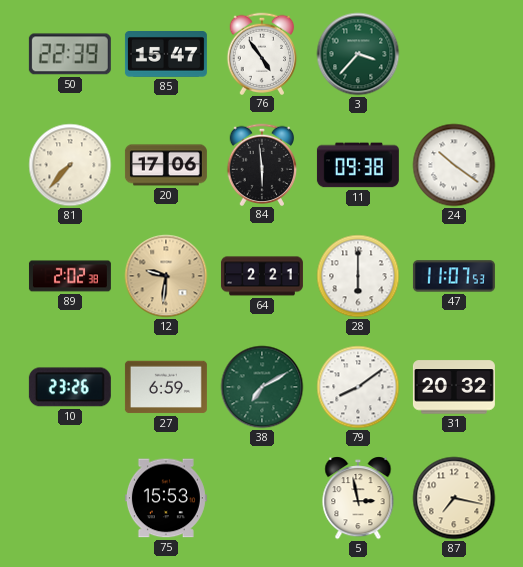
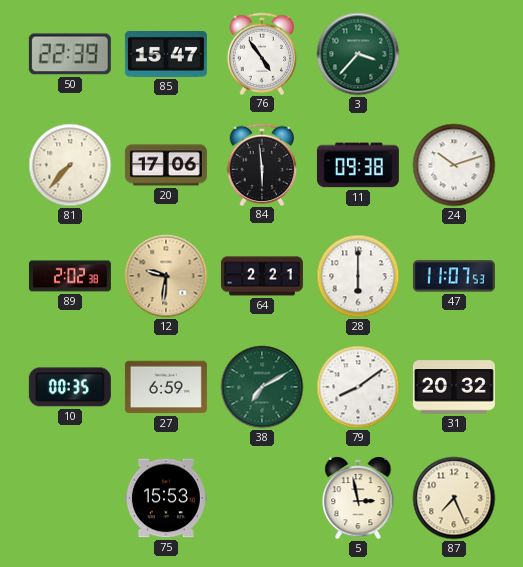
24: 10:21 -> 10:12
10: 23:26 -> 00:35
87: 7:17 -> 7:26
